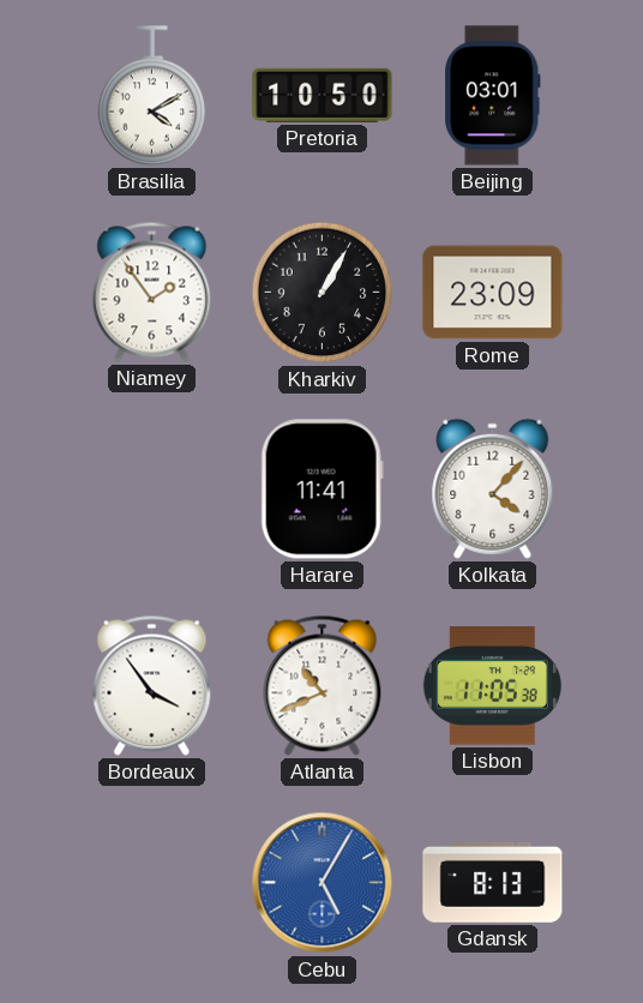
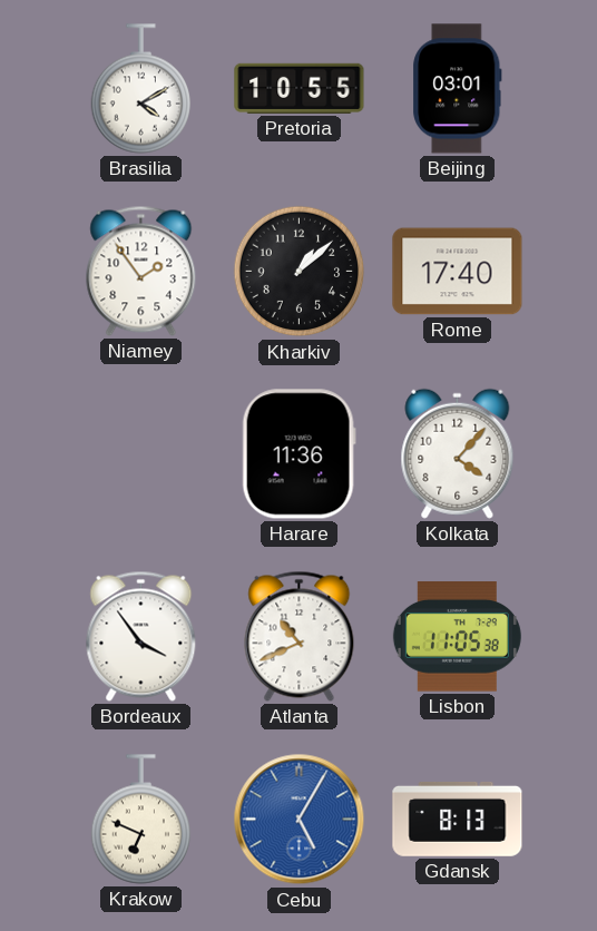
Pretoria: 10:50 -> 10:55
Kharkiv: 1:05 -> 1:08
Rome: 23:09 -> 17:40
Harare: 11:41 -> 11:36
Krakow: none -> 6:49
